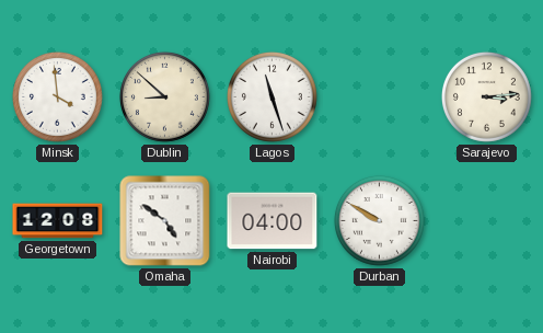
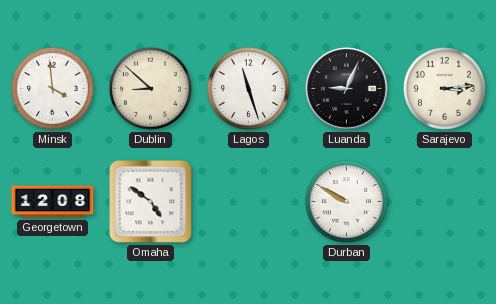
Luanda: none -> 9:04
Nairobi: 04:00 -> none
